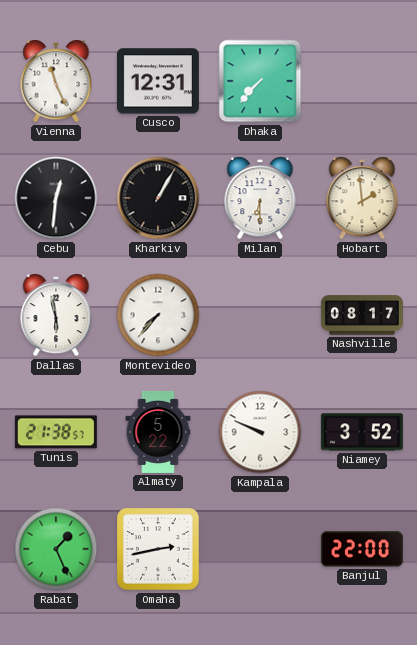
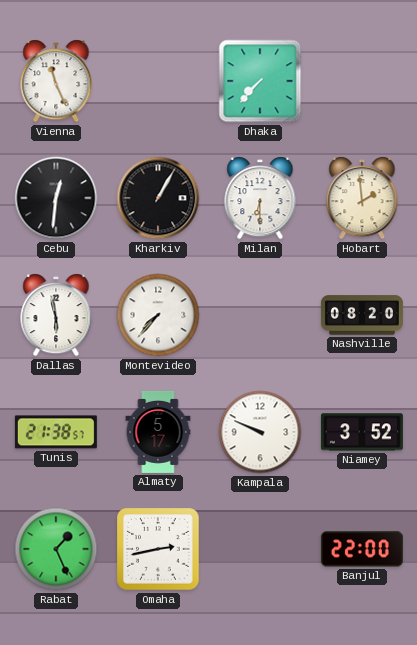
Cusco: 12:31 -> none
Nashville: 08:17 -> 08:20
Almaty: 5:22 -> 5:17
